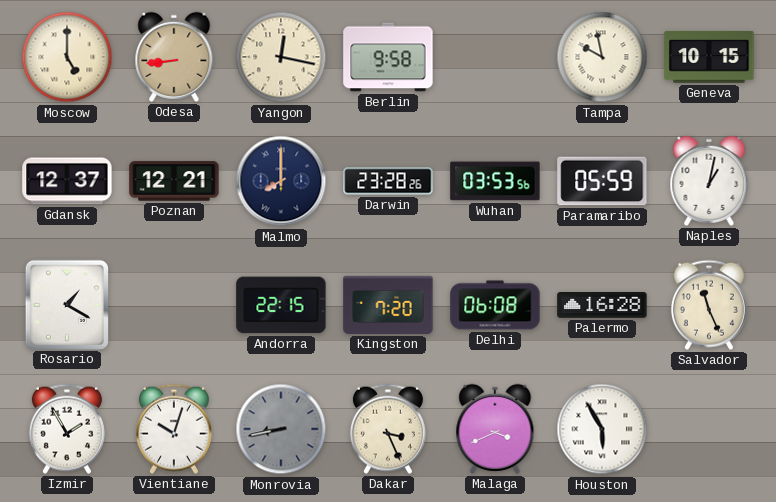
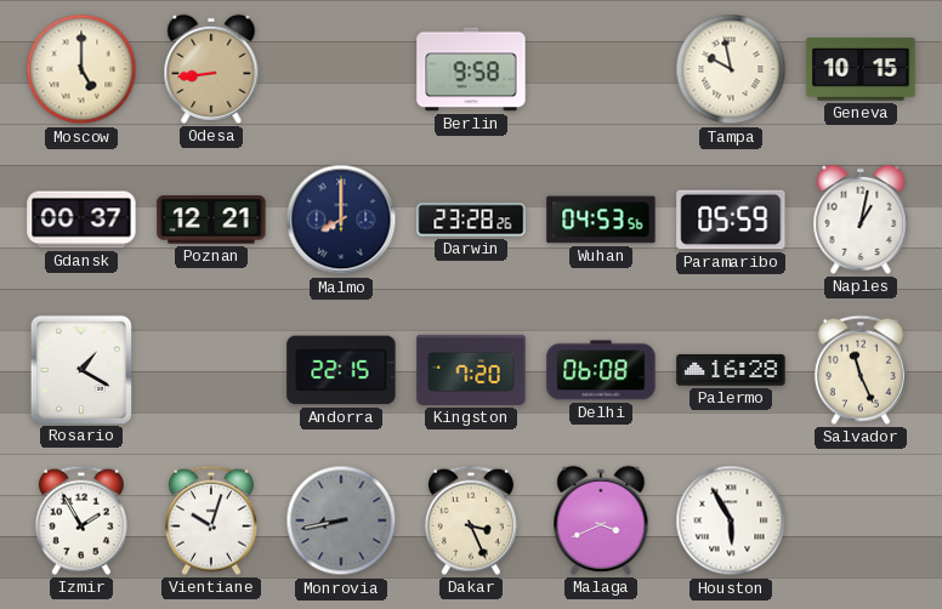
Yangon: 12:17 -> none
Gdansk: 12:37 -> 00:37
Wuhan: 03:53 -> 04:53
